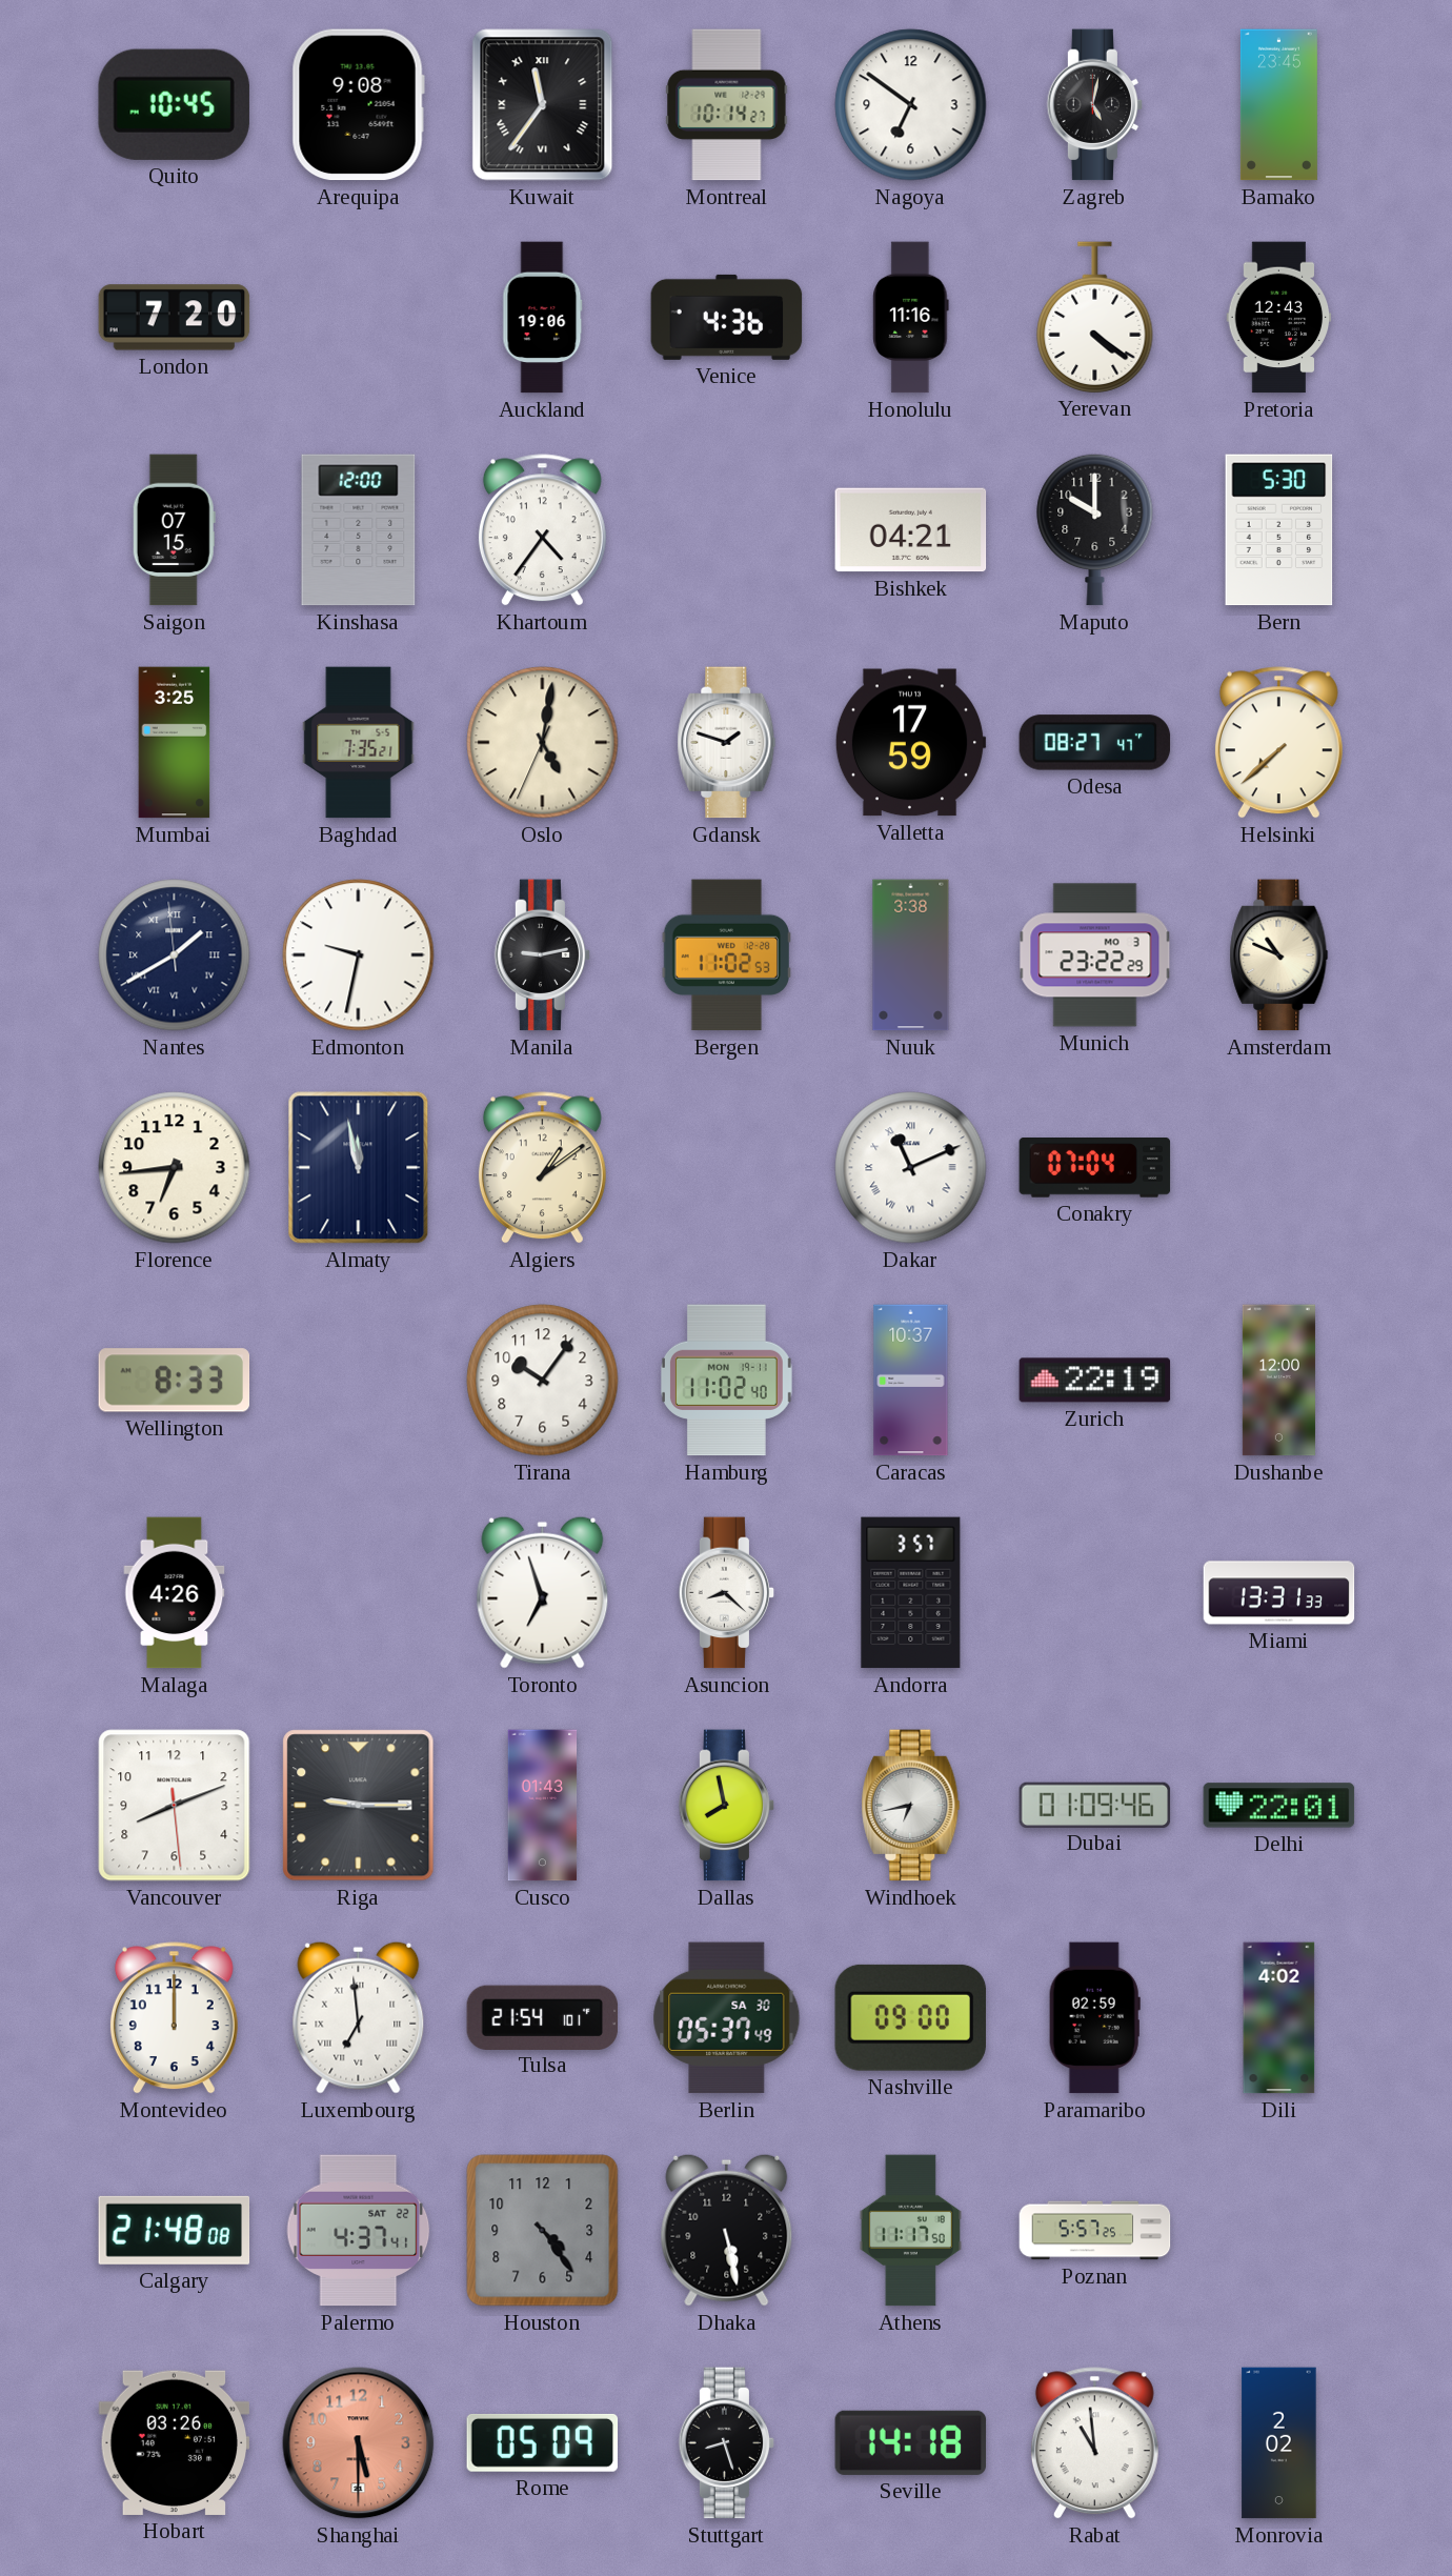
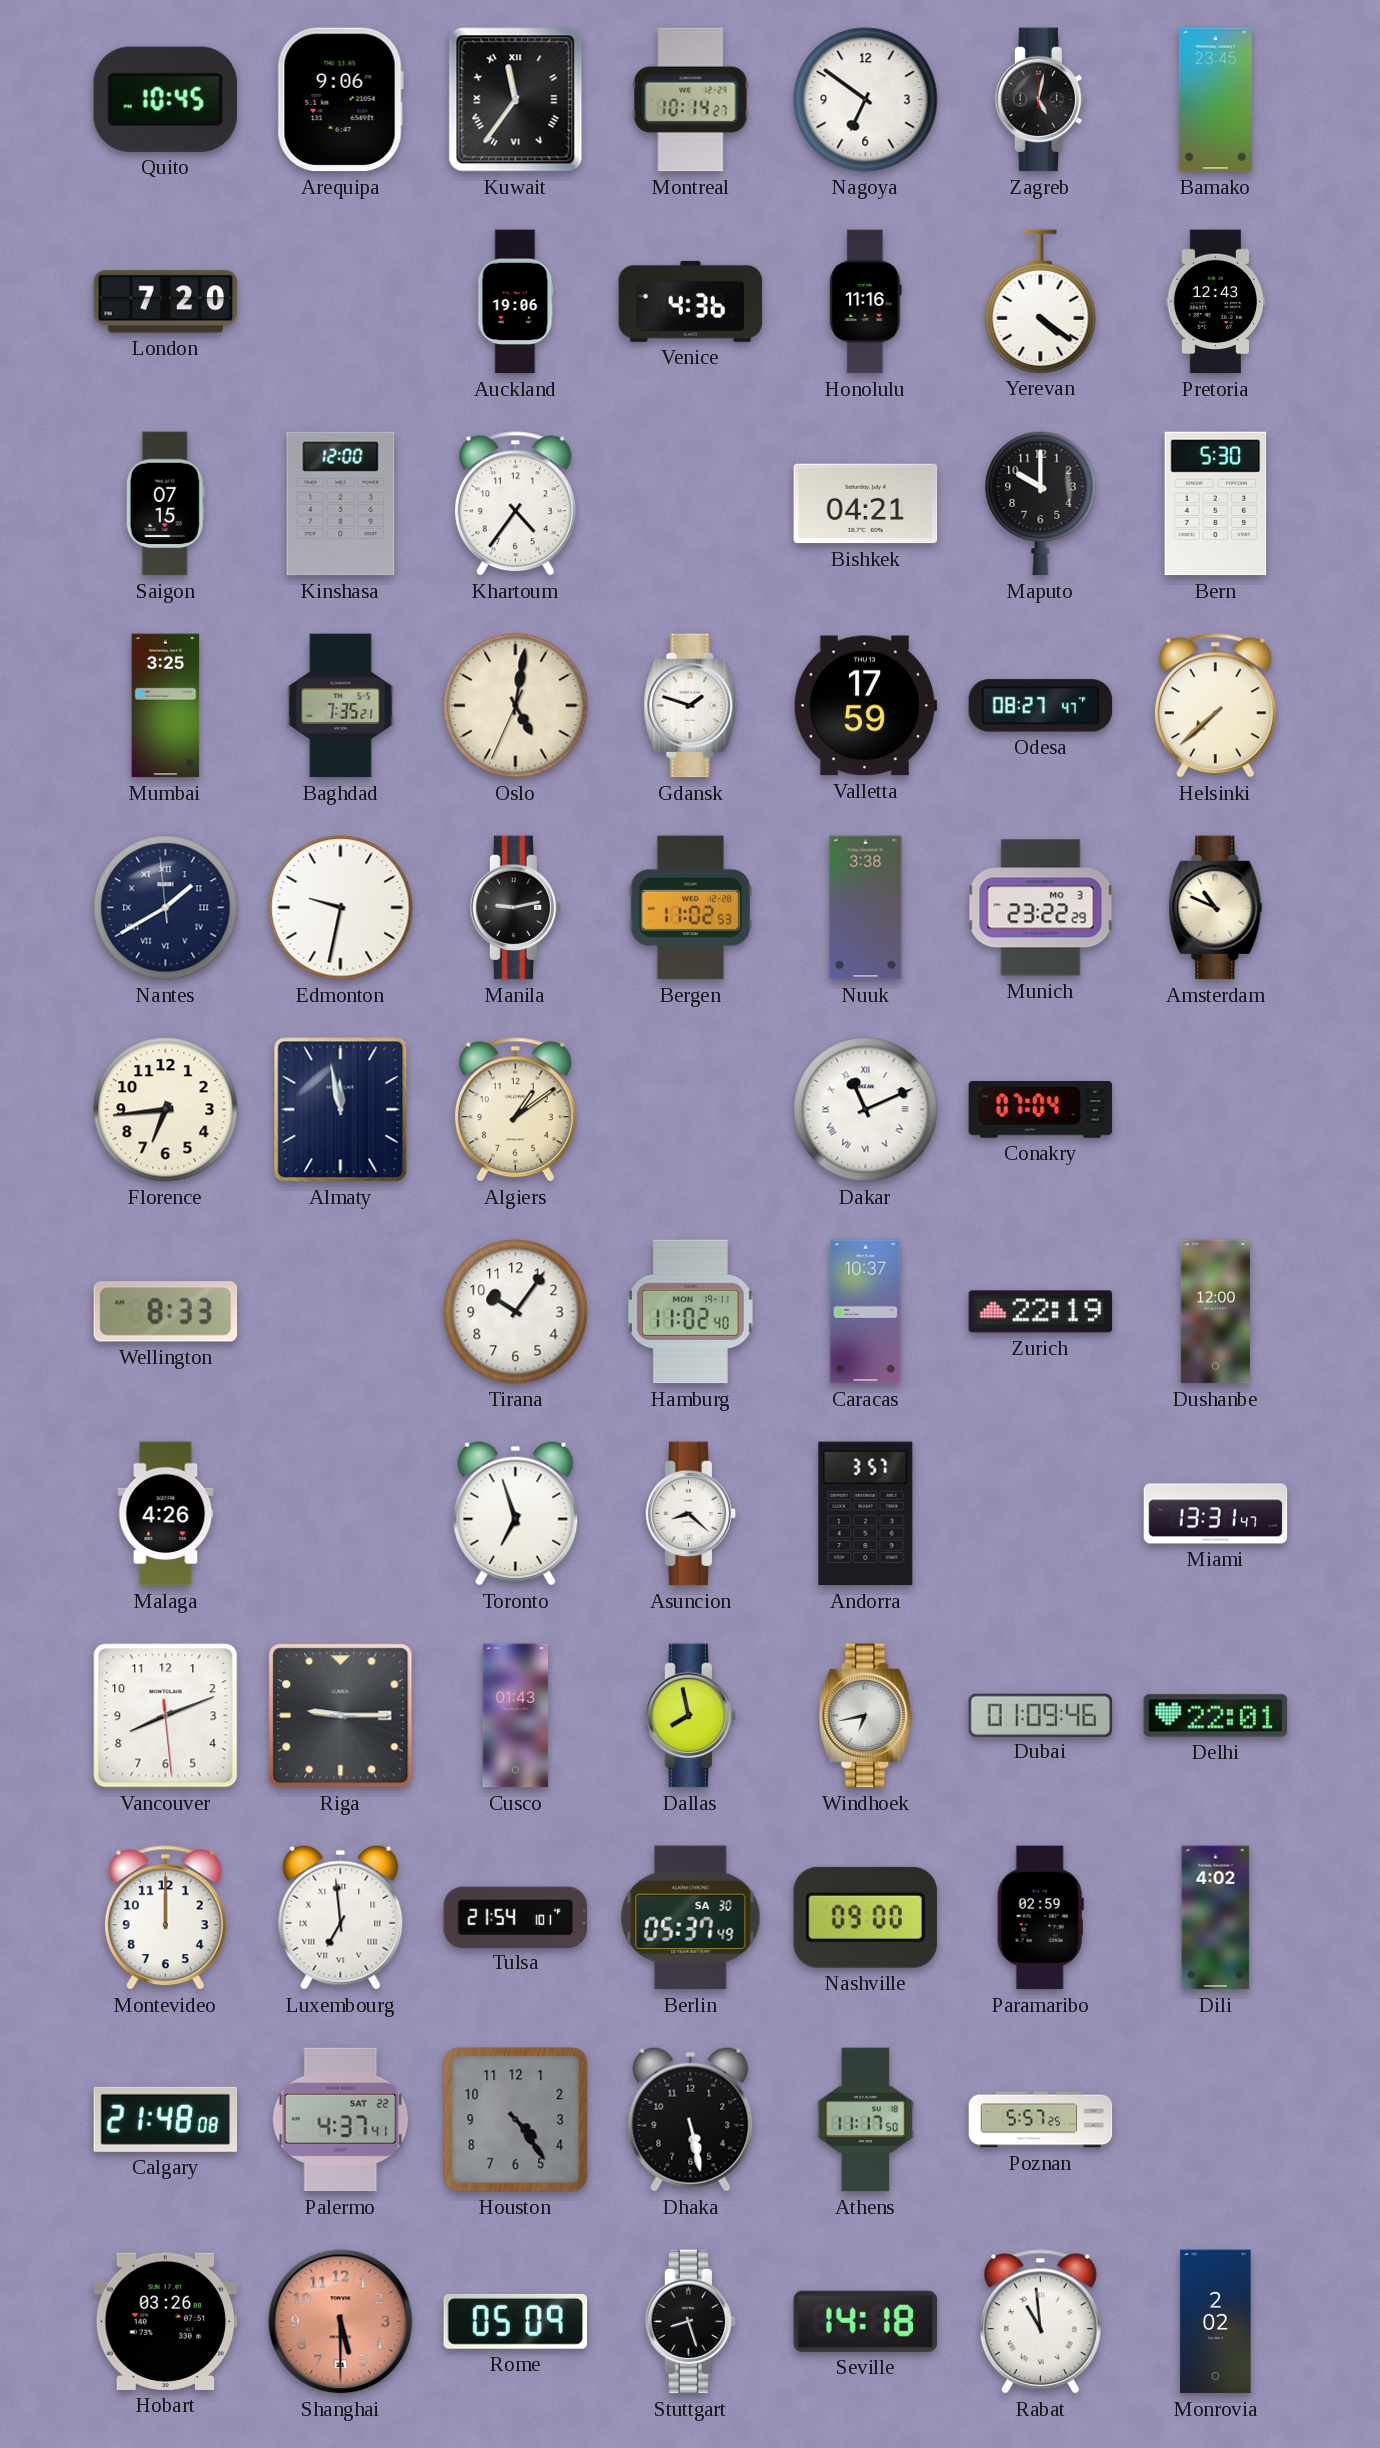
Arequipa: 9:08 -> 9:06
Miami: 13:31:33 -> 13:31:47
